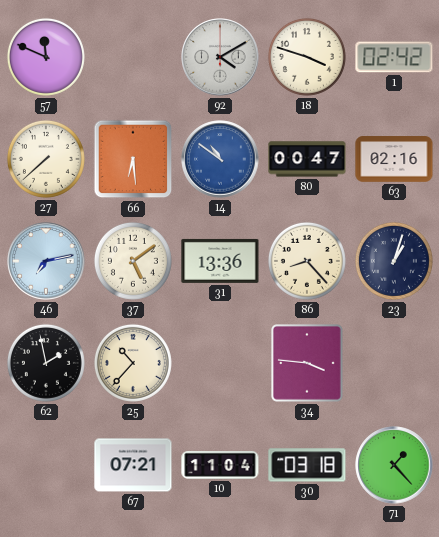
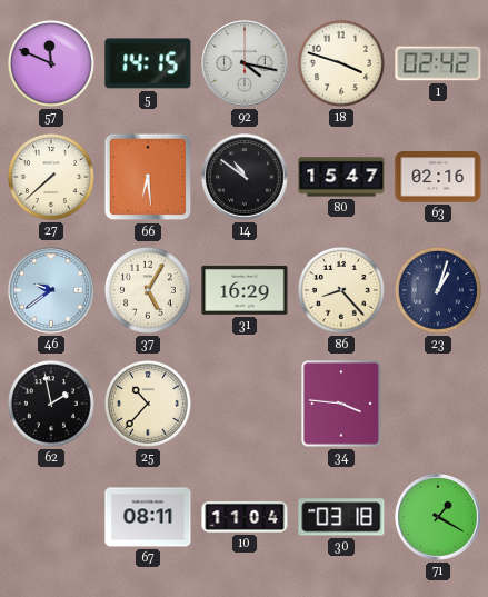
5: none -> 14:15
92: 4:10 -> 4:17
14 dial: blue -> black
80: 00:47 -> 15:47
46: 7:13 -> 9:39
37: 5:09 -> 5:05
31: 13:36 -> 16:29
67: 07:21 -> 08:11
71: 1:23 -> 1:20
